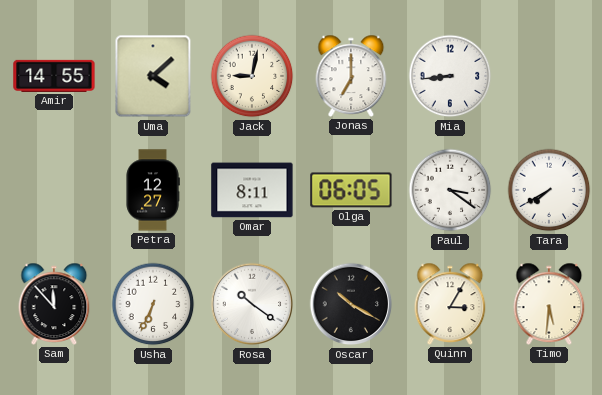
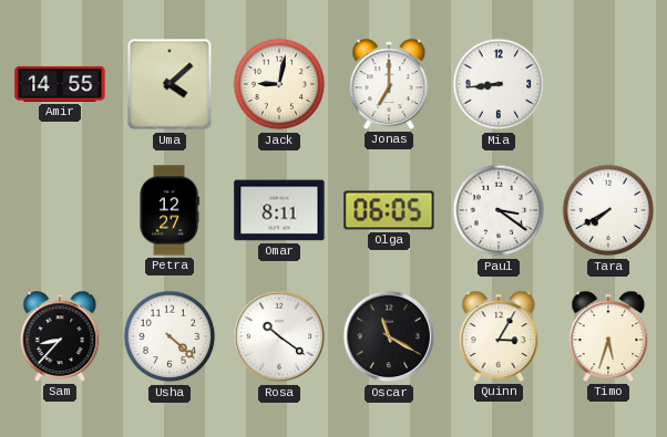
Sam: 11:53 -> 8:37
Usha: 6:34 -> 4:22
Oscar: 10:20 -> 11:20
Timo: 5:31 -> 5:33
